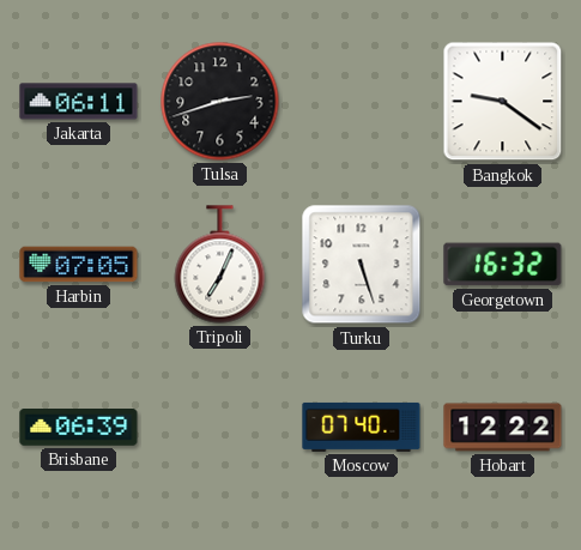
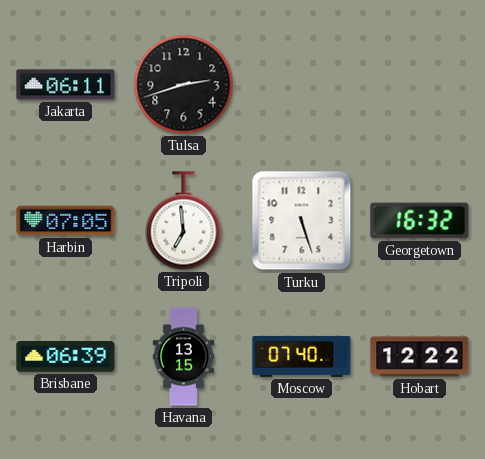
Bangkok: 9:21 -> none
Tripoli: 7:04 -> 6:59
Havana: none -> 13:15
